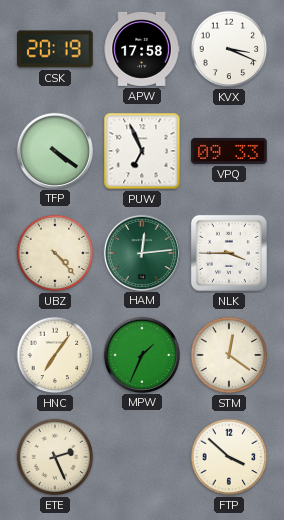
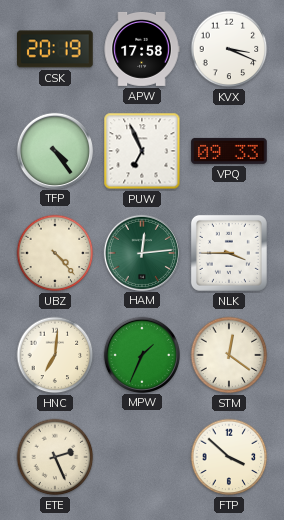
TFP: 4:21 -> 4:24
HNC: 7:06 -> 7:01
